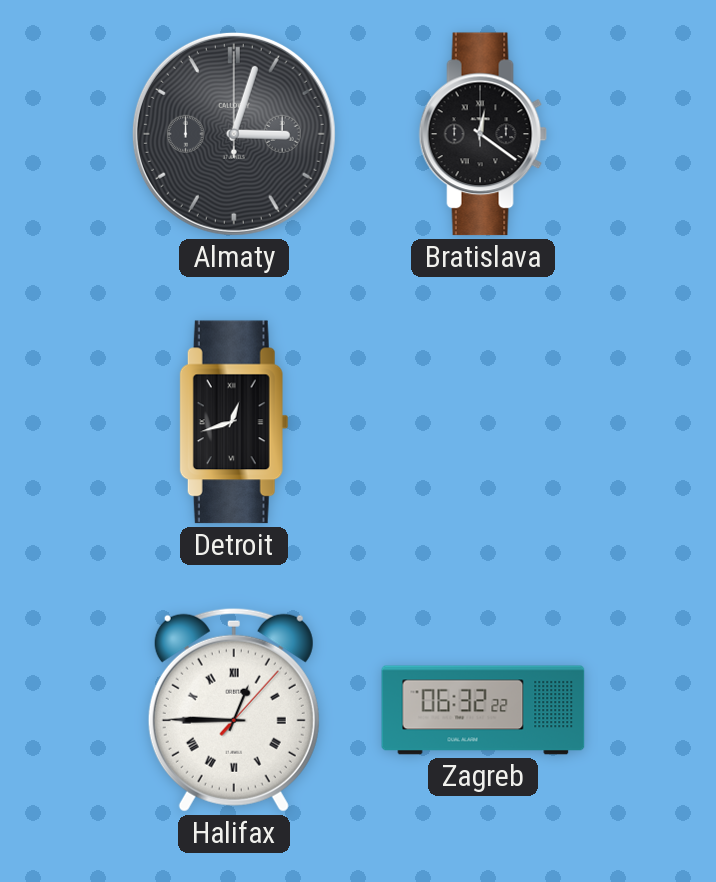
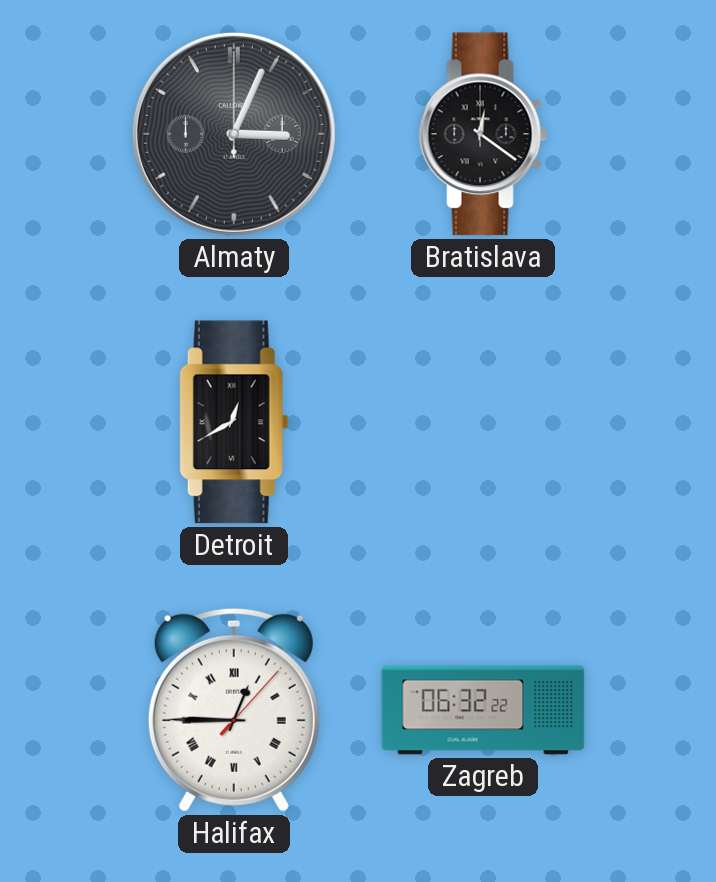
Almaty: 3:03 -> 3:04
Detroit: 12:42 -> 12:40
